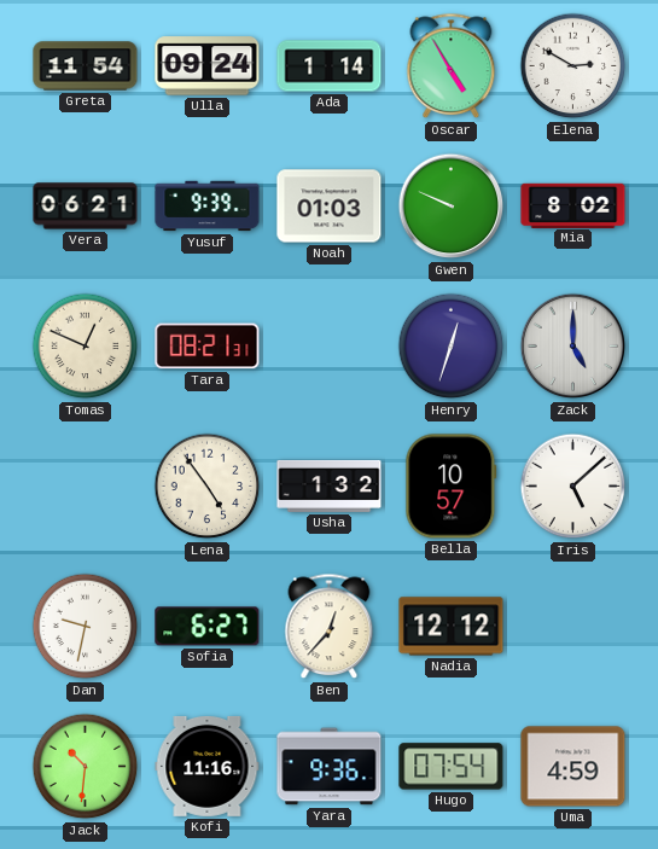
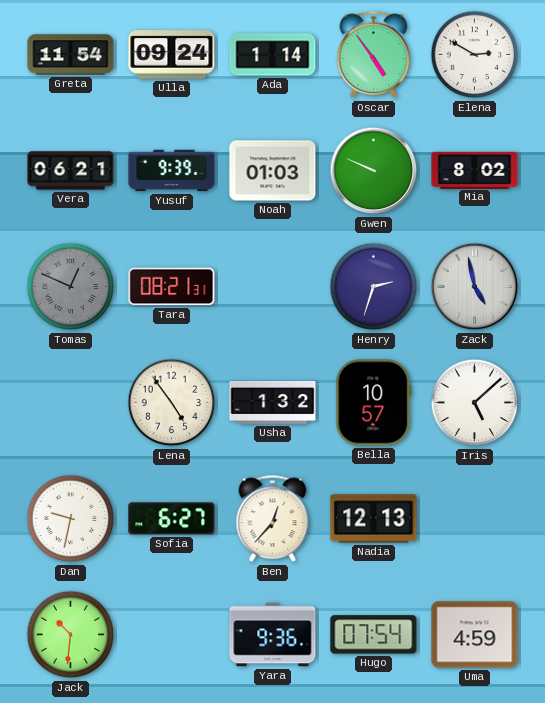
Oscar: 4:55 -> 4:54
Tomas dial: cream -> grey
Henry: 12:33 -> 2:33
Zack: 5:00 -> 4:58
Nadia: 12:12 -> 12:13
Kofi: 11:16 -> none
